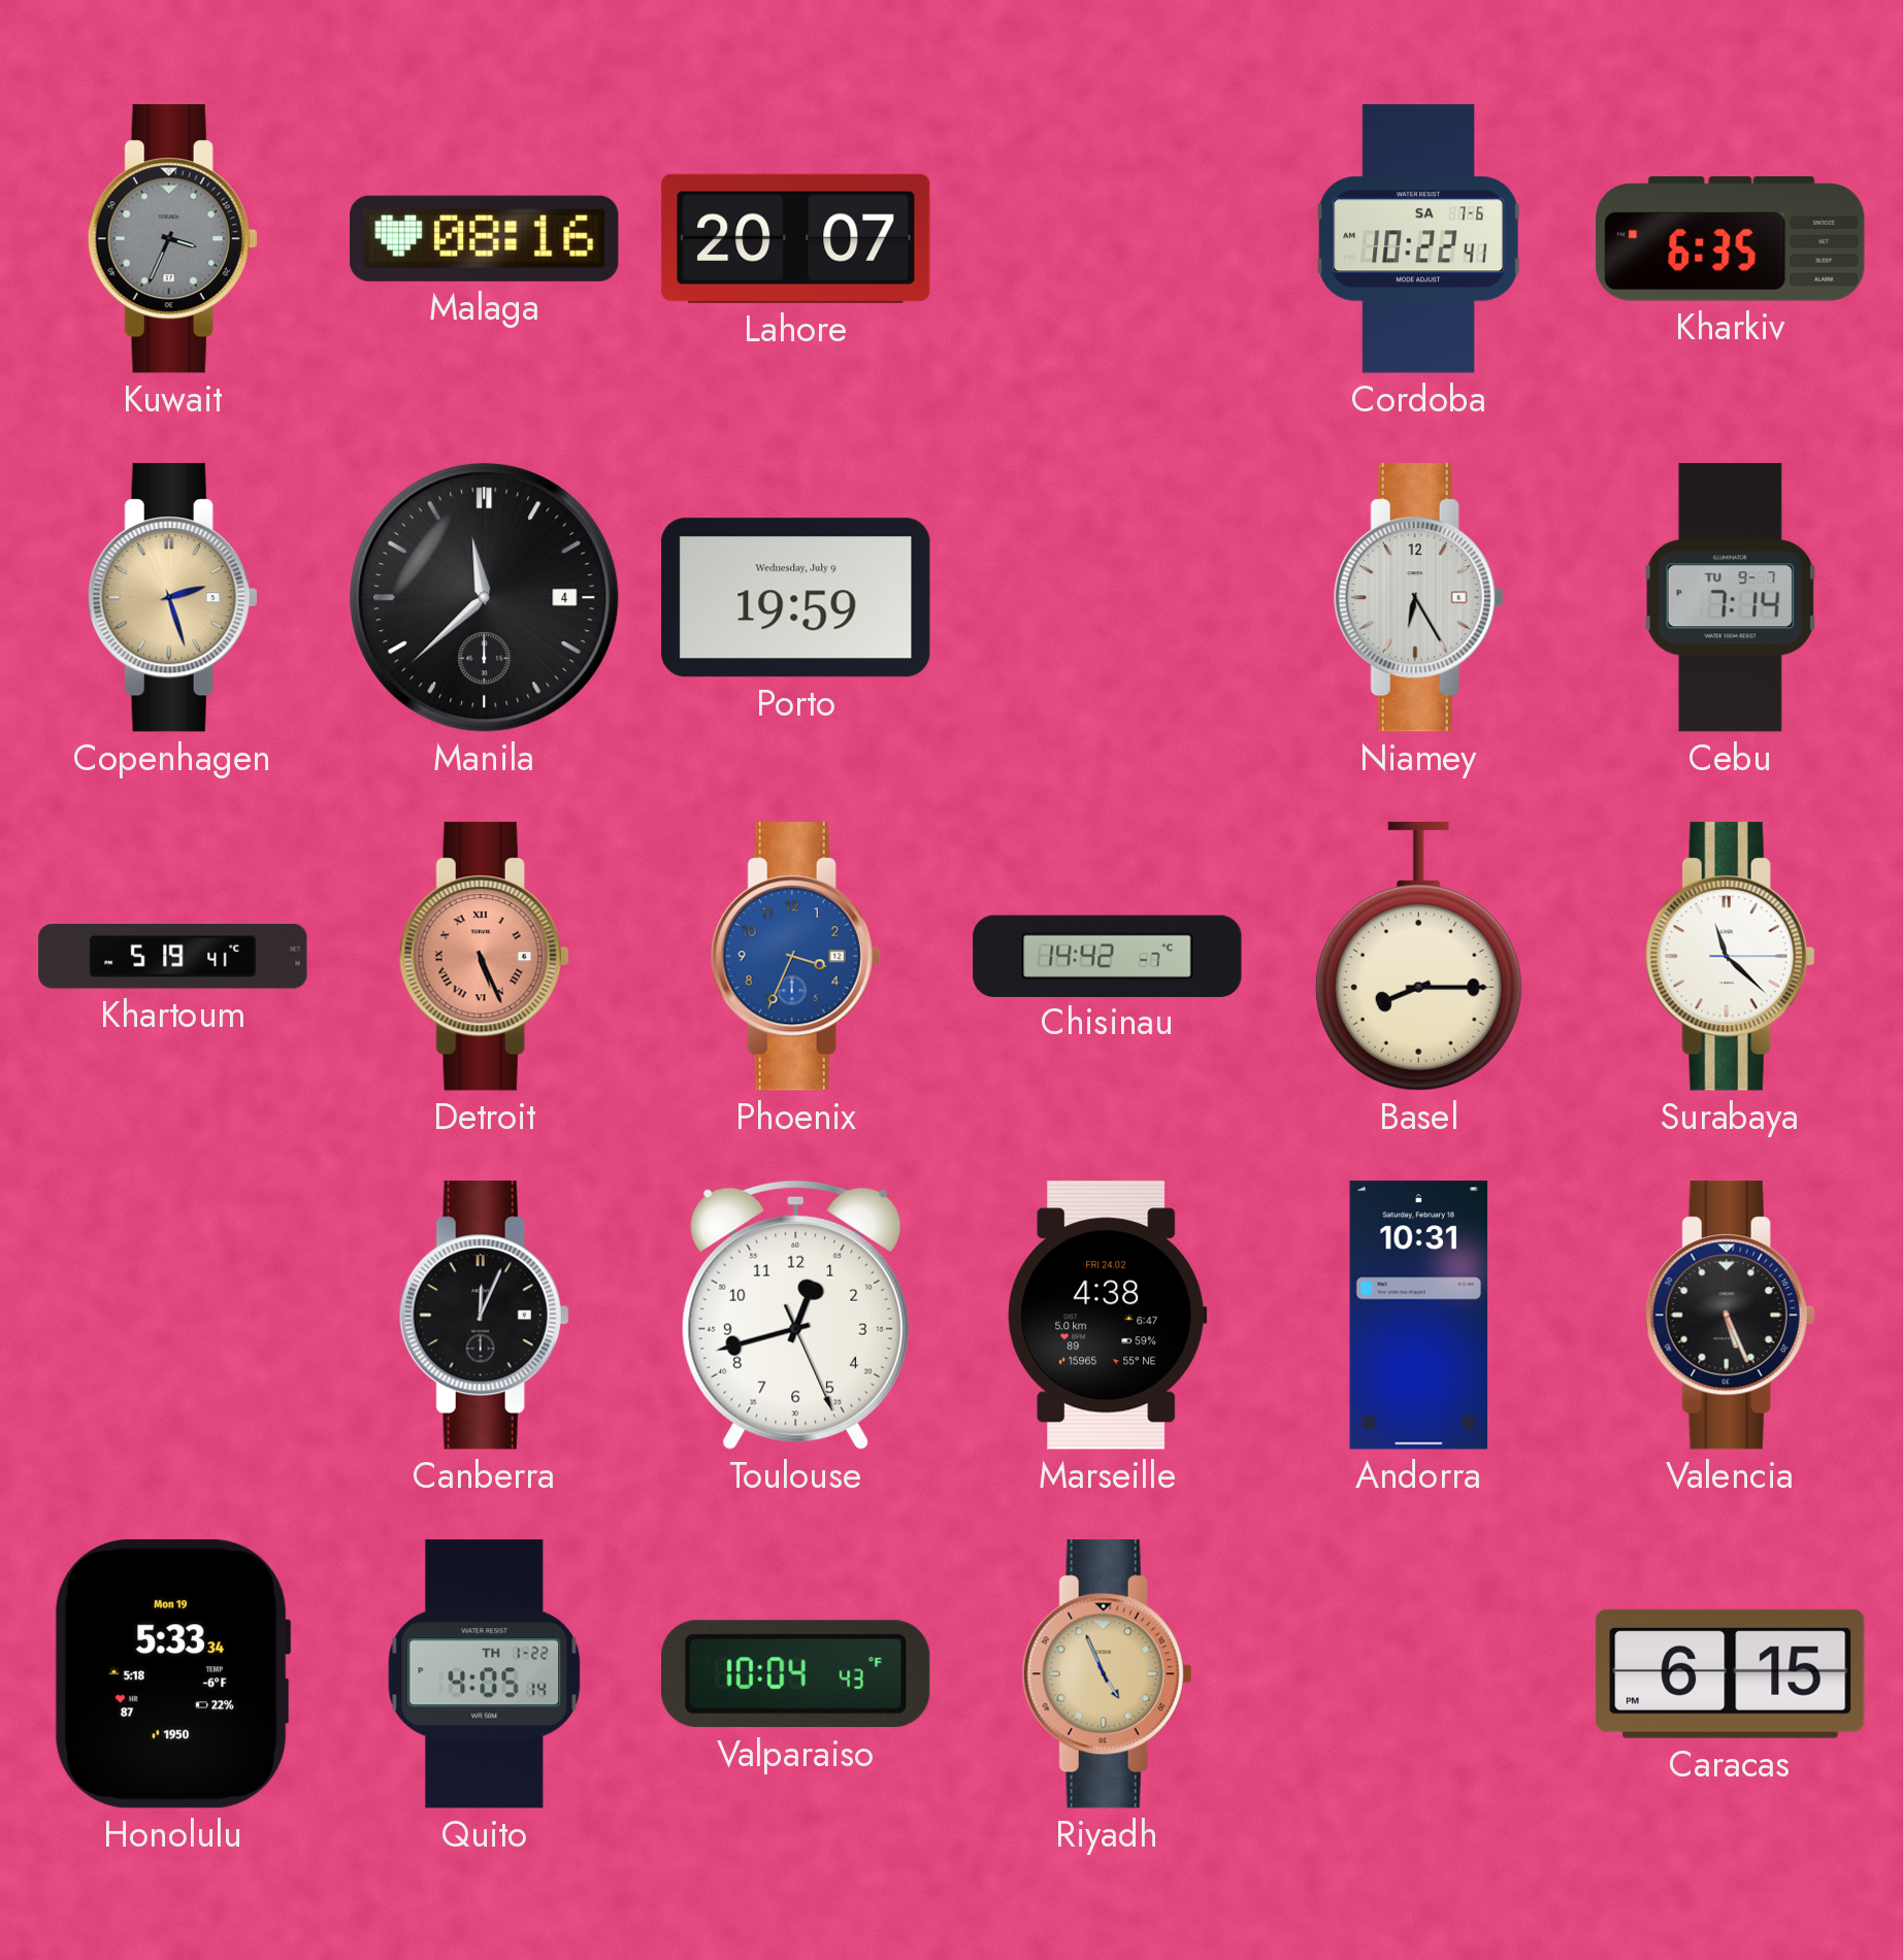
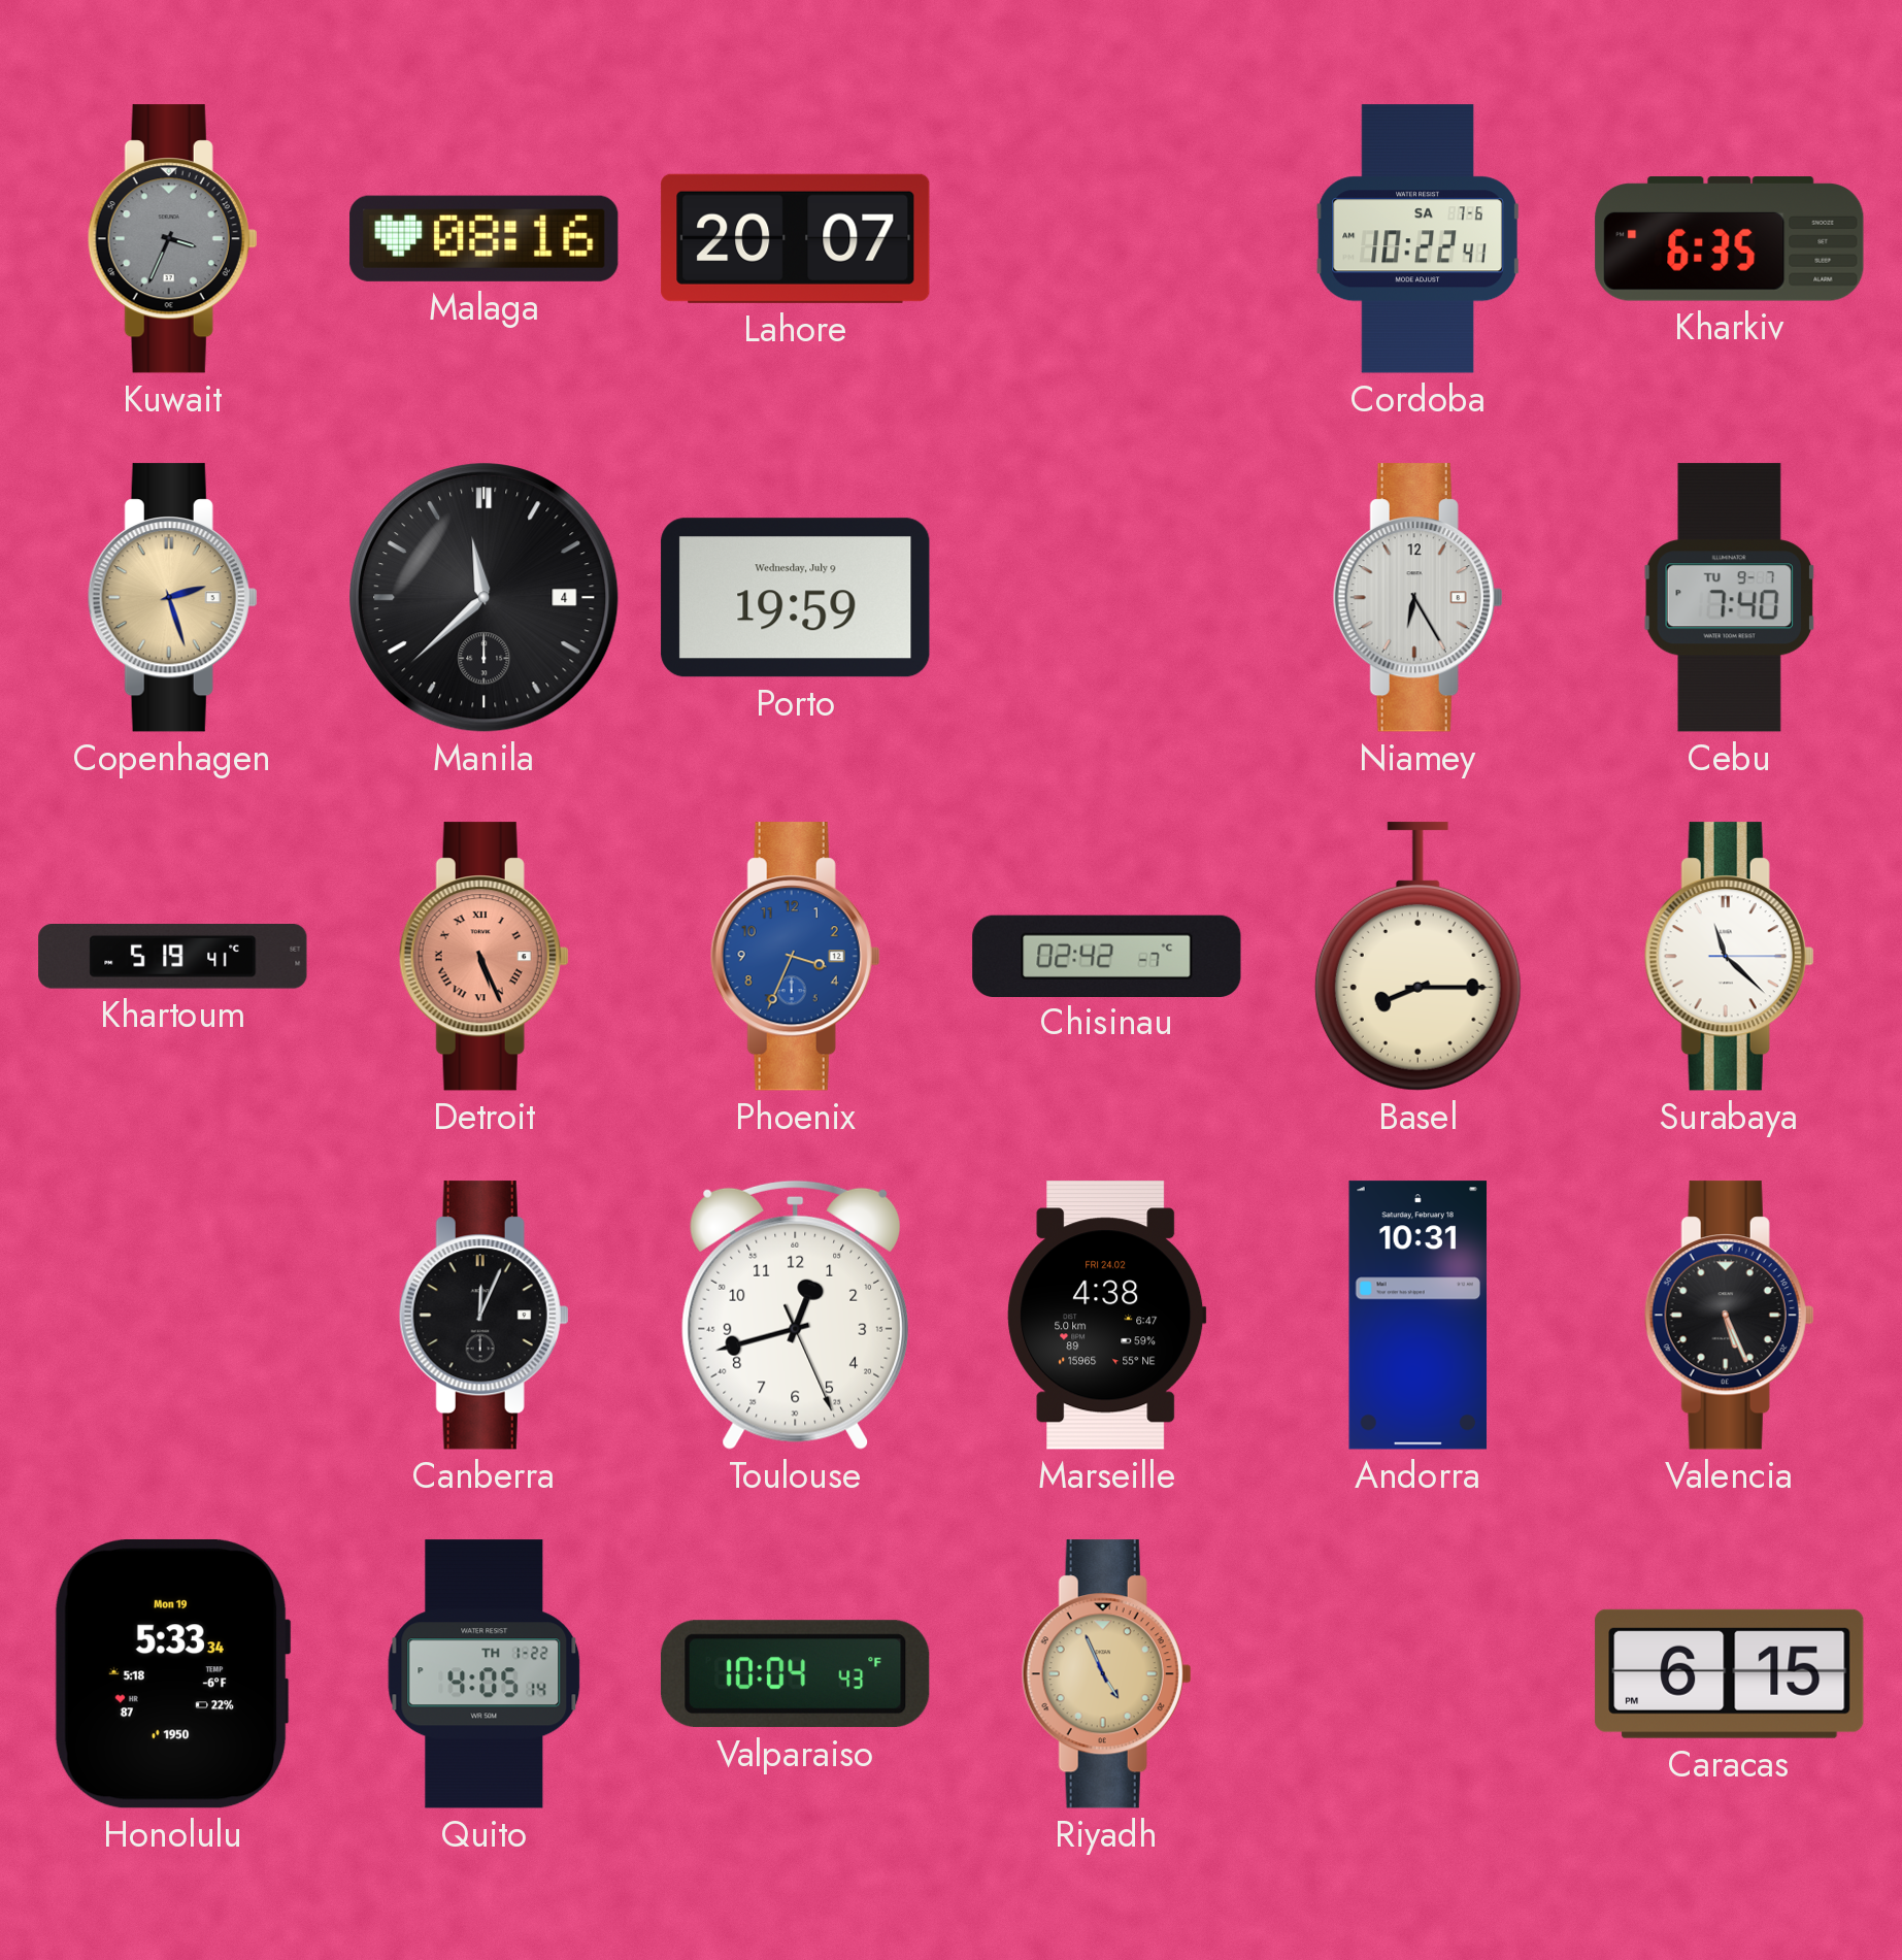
Cebu: 7:14 -> 7:40
Chisinau: 14:42 -> 02:42
